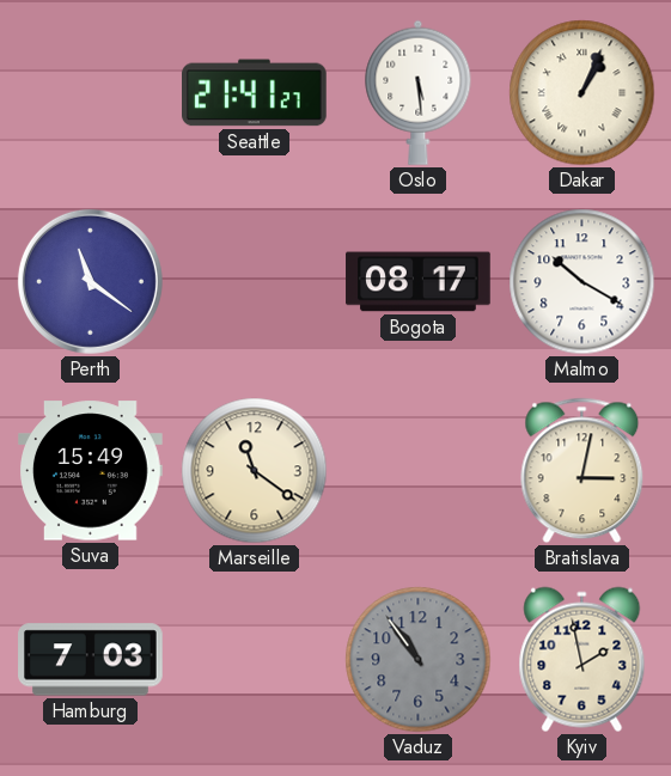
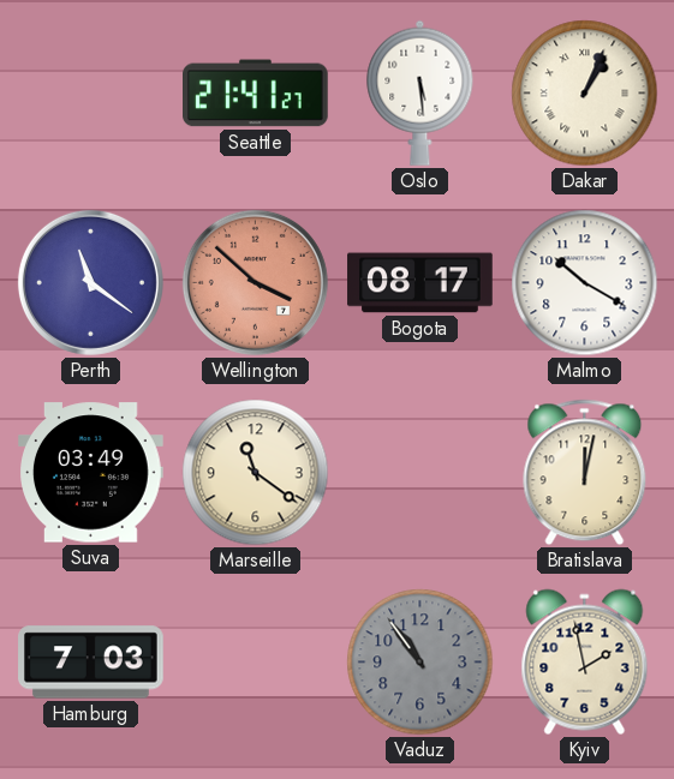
Wellington: none -> 3:52
Suva: 15:49 -> 03:49
Bratislava: 3:02 -> 12:02
